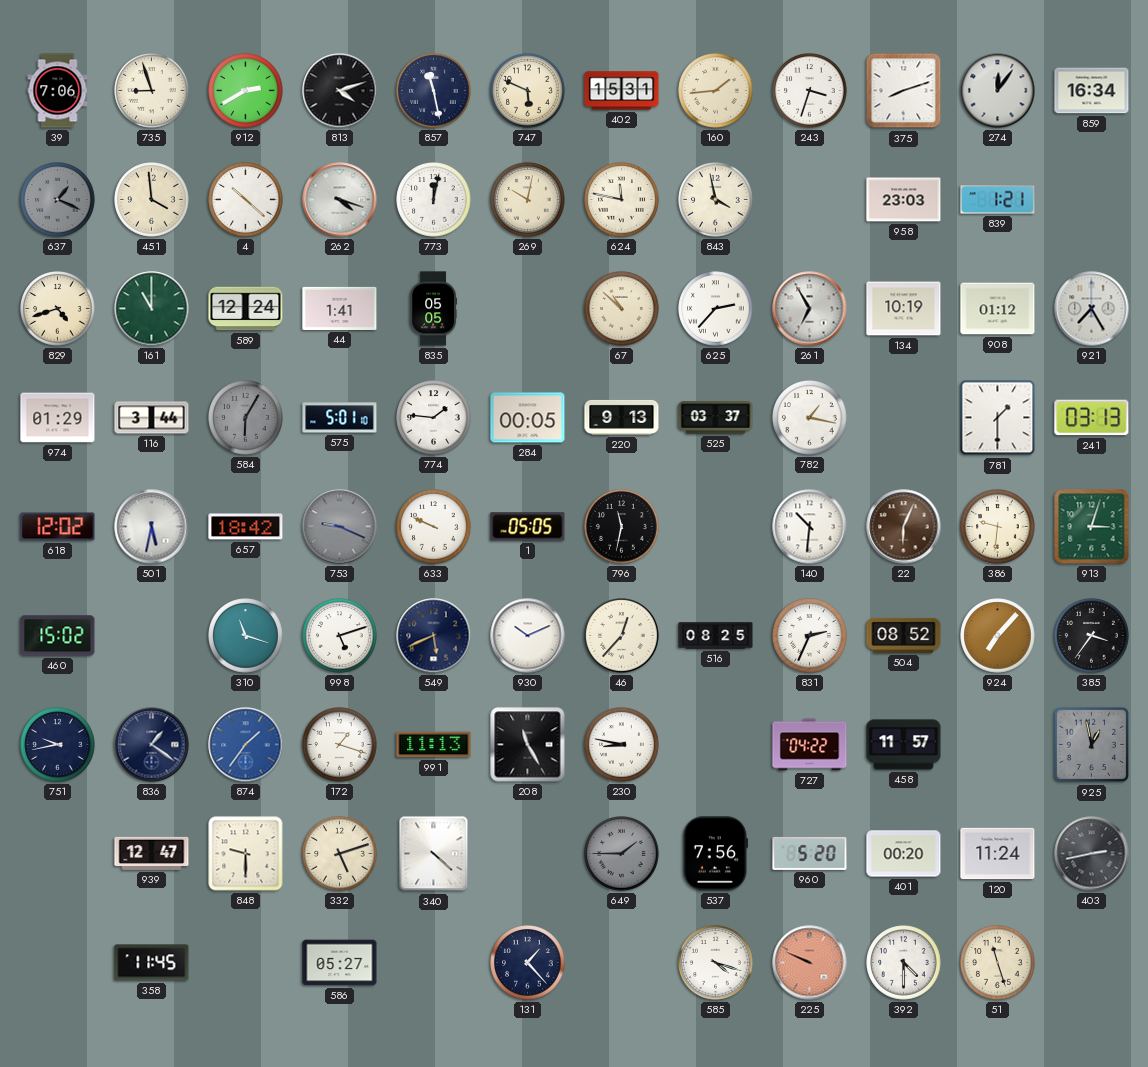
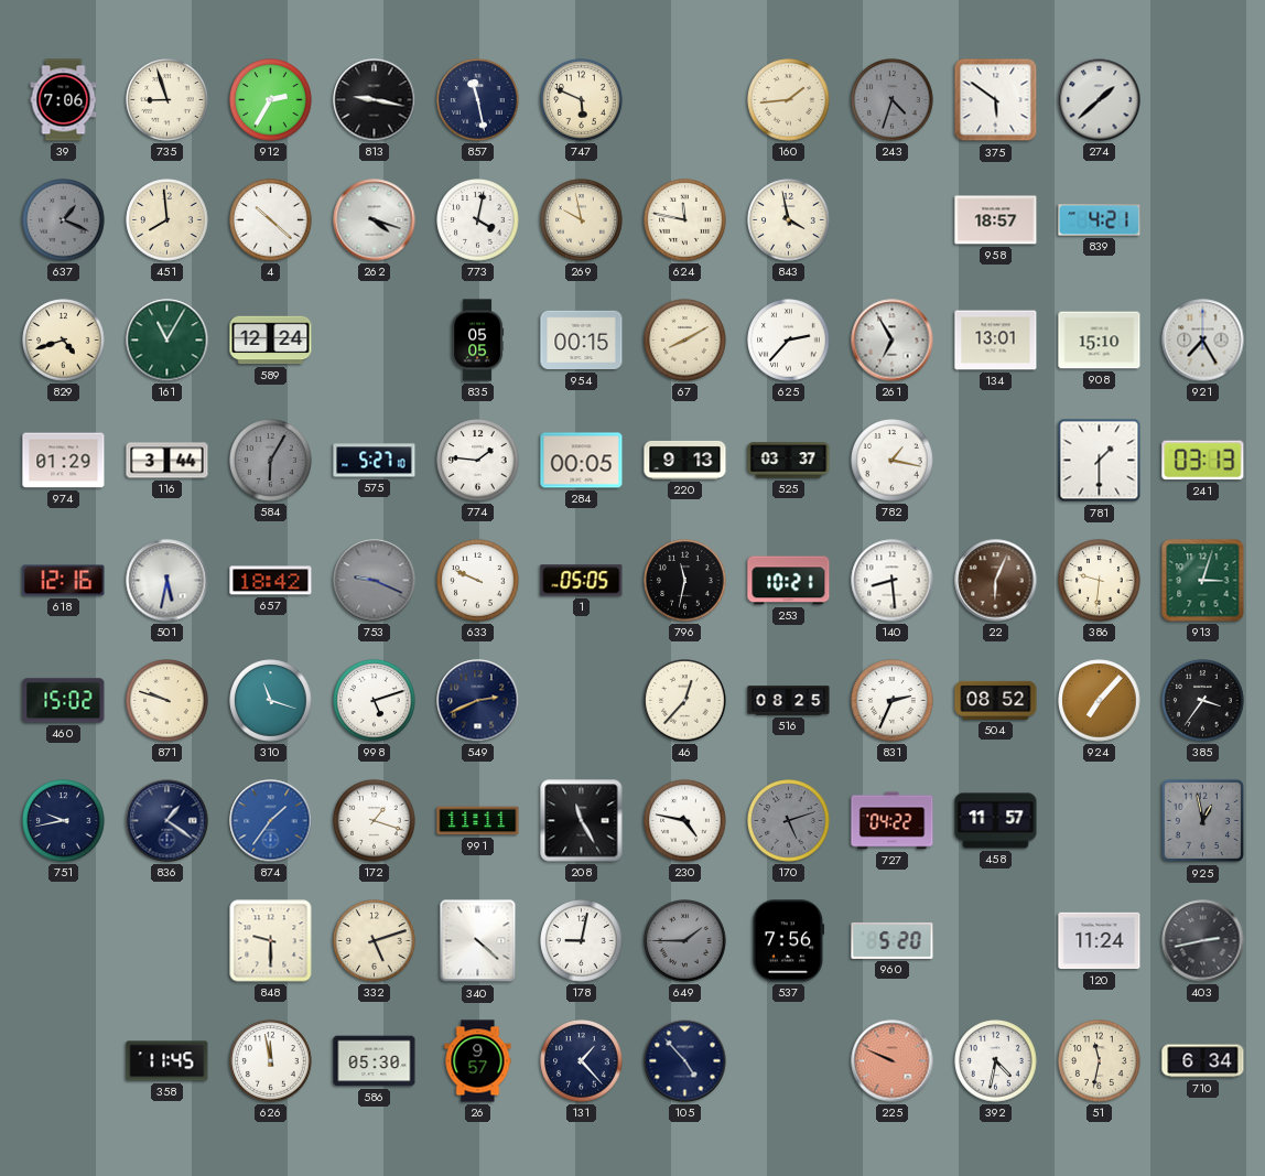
912: 2:40 -> 2:35
813: 4:12 -> 9:17
402: 15:31 -> none
243: 3:33 -> 4:33
243 dial: white -> grey
375: 8:12 -> 5:51
274: 12:06 -> 1:38
859: 16:34 -> none
451: 3:59 -> 7:59
773: 12:02 -> 4:02
269: 10:02 -> 9:58
958: 23:03 -> 18:57
839: 1:21 -> 4:21
161: 11:00 -> 11:05
44: 1:41 -> none
954: none -> 00:15
67: 10:52 -> 8:10
134: 10:19 -> 13:01
908: 01:12 -> 15:10
575: 5:01 -> 5:27
618: 12:02 -> 12:16
253: none -> 10:21
140: 10:31 -> 8:29
871: none -> 9:48
549: 5:41 -> 2:41
930: 10:11 -> none
991: 11:13 -> 11:11
230: 8:47 -> 4:47
170: none -> 5:12
939: 12:47 -> none
178: none -> 9:02
401: 00:20 -> none
626: none -> 11:58
586: 05:27 -> 05:30
26: none -> 9:57
105: none -> 4:53
585: 4:18 -> none
392: 4:30 -> 4:32
51: 11:27 -> 11:32
710: none -> 6:34
